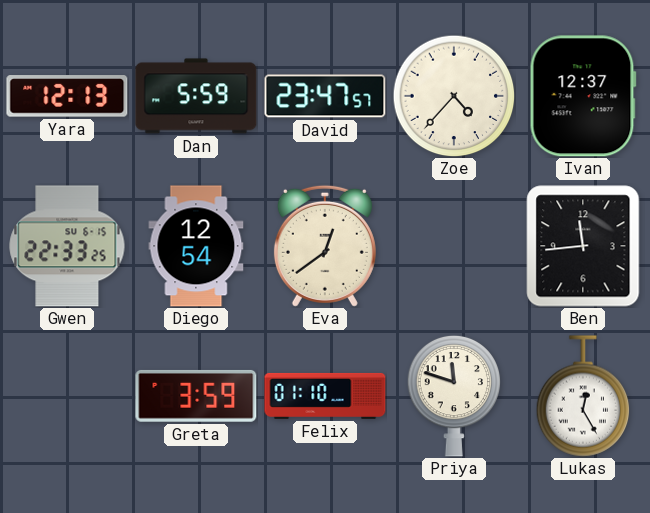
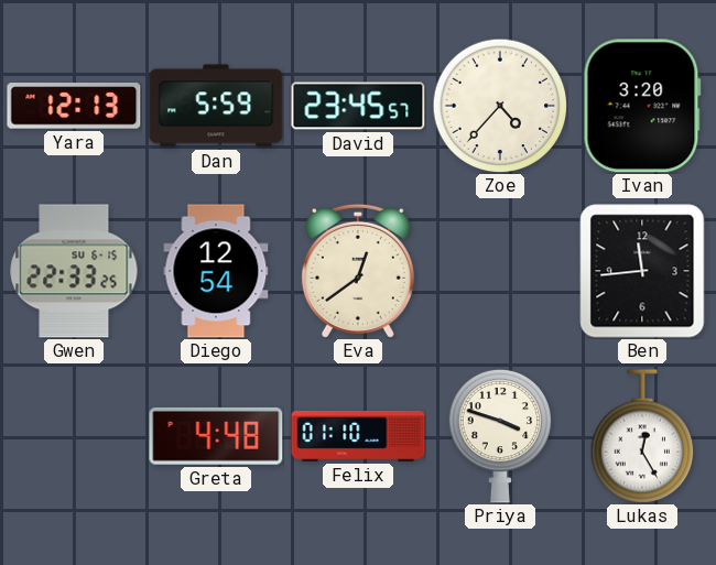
David: 23:47 -> 23:45
Ivan: 12:37 -> 3:20
Greta: 3:59 -> 4:48
Priya: 11:48 -> 3:48
